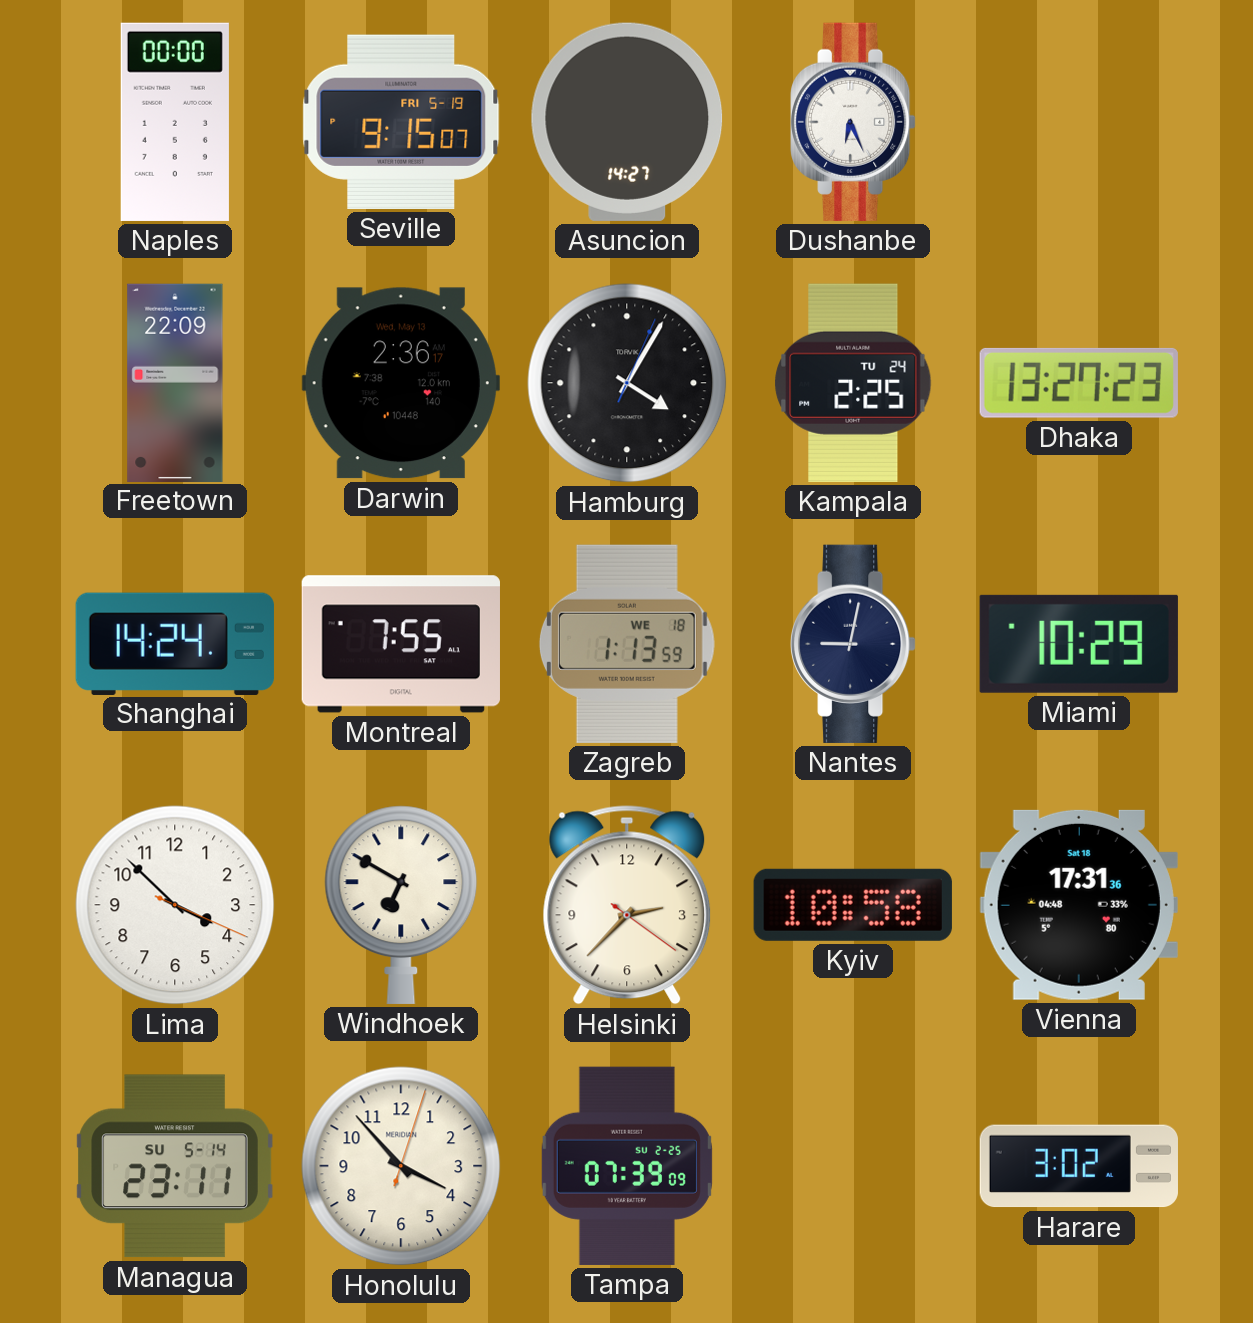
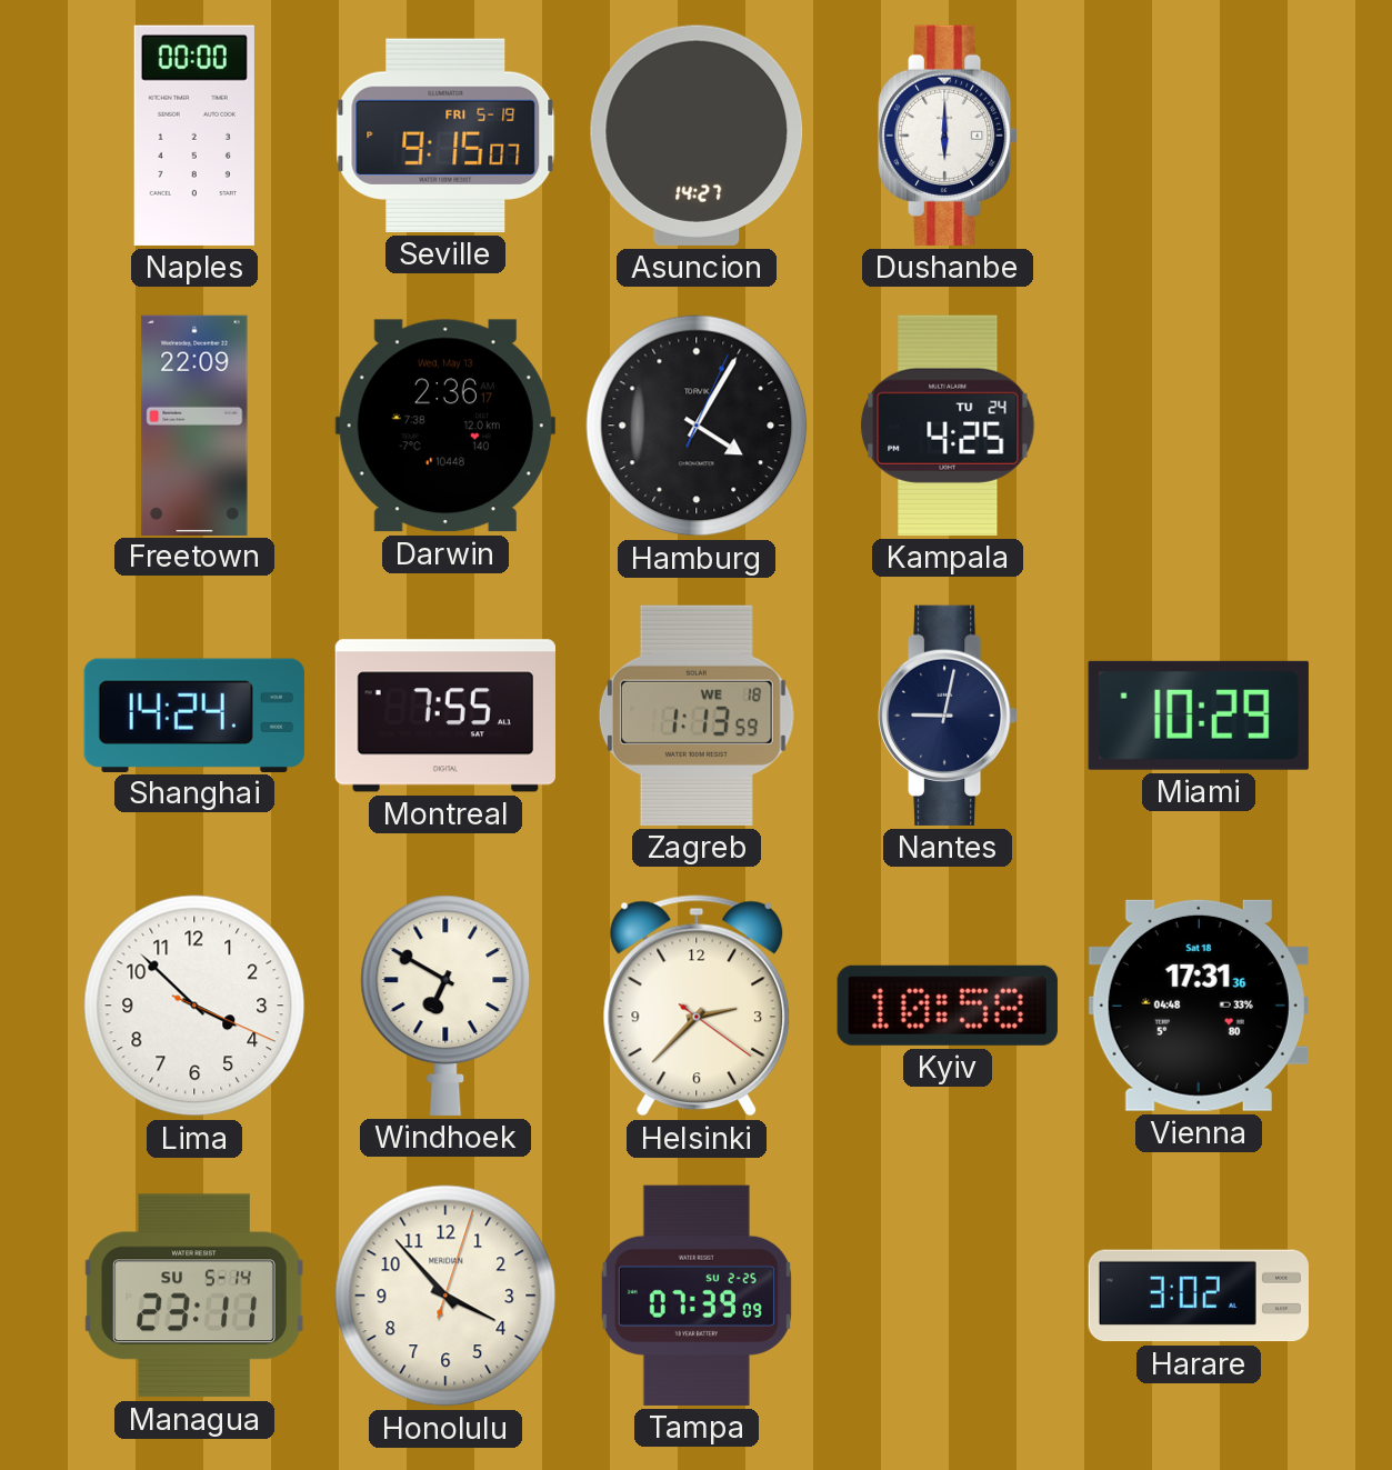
Dushanbe: 6:26 -> 6:00
Kampala: 2:25 -> 4:25
Dhaka: 13:27 -> none
